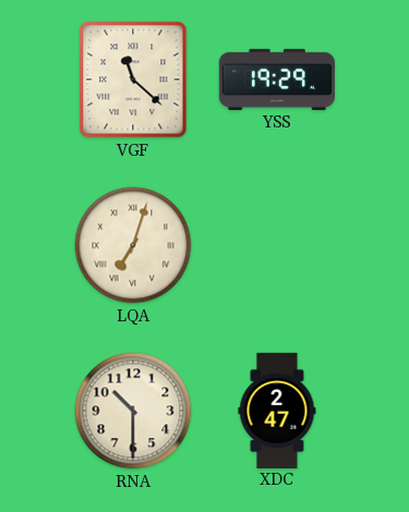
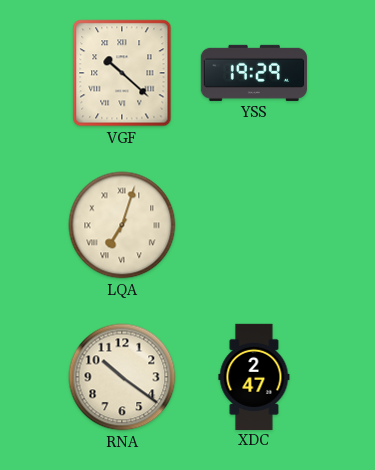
VGF: 11:22 -> 10:22
RNA: 10:30 -> 10:21
